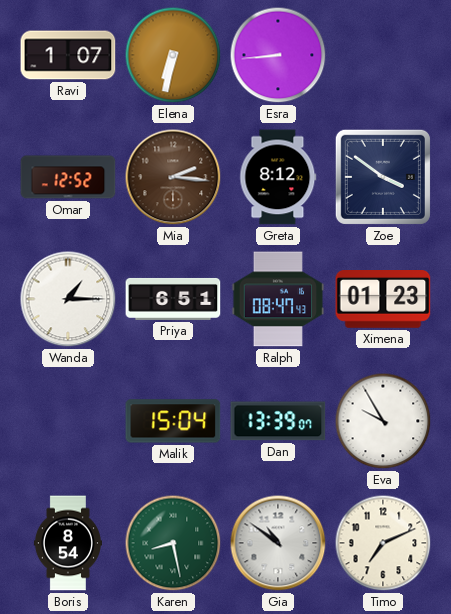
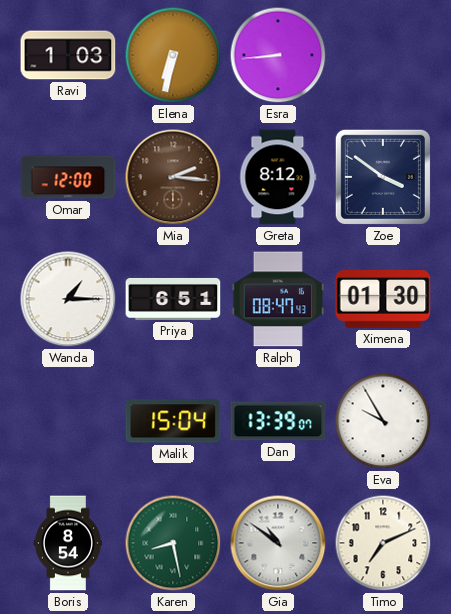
Ravi: 1:07 -> 1:03
Omar: 12:52 -> 12:00
Ximena: 01:23 -> 01:30
